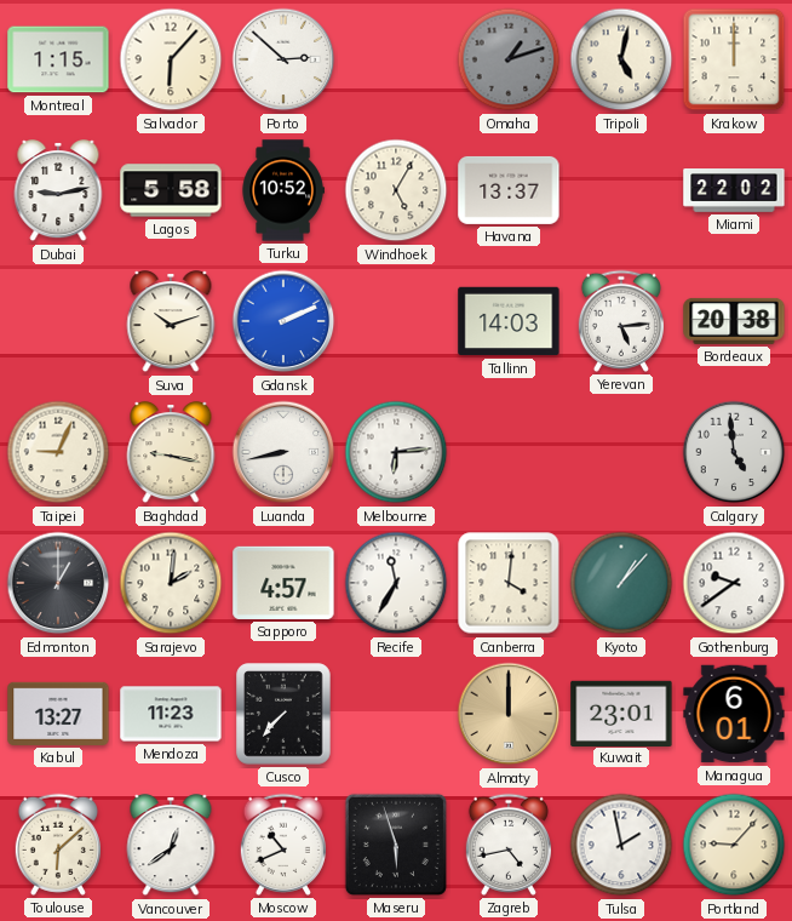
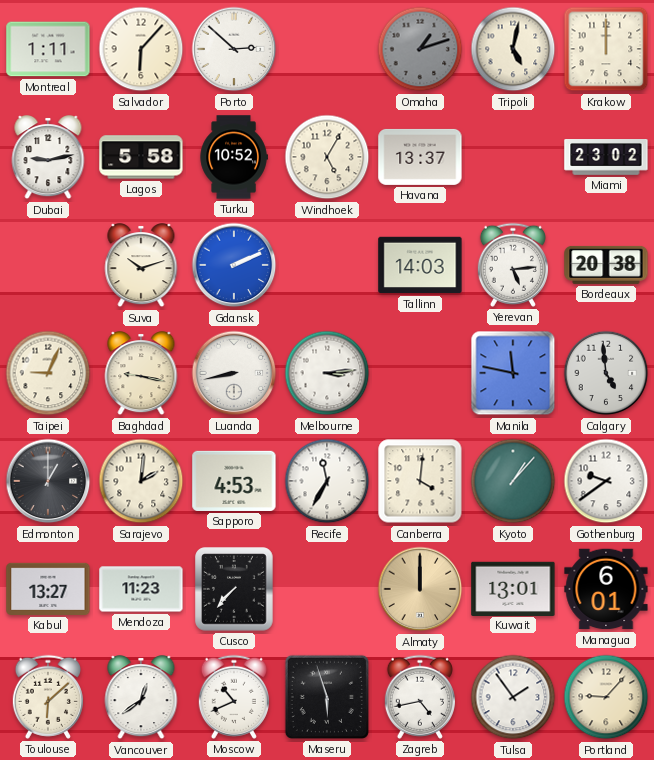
Montreal: 1:15 -> 1:11
Miami: 22:02 -> 23:02
Melbourne: 6:14 -> 3:14
Manila: none -> 11:47
Sapporo: 4:57 -> 4:53
Kuwait: 23:01 -> 13:01
Tulsa: 1:58 -> 1:54
